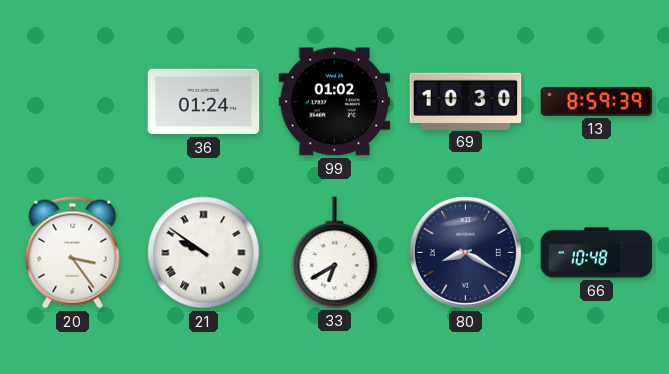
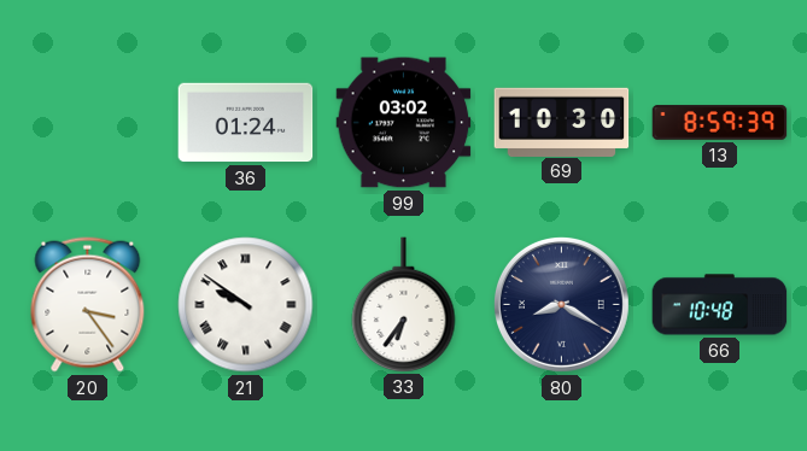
99: 01:02 -> 03:02
33: 6:40 -> 6:36
